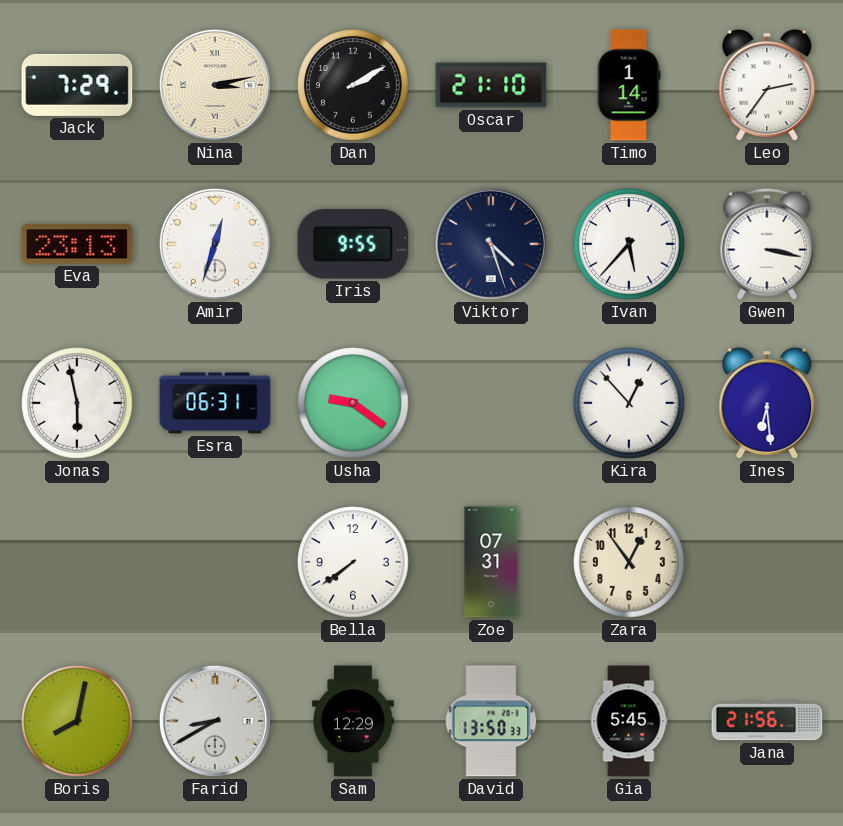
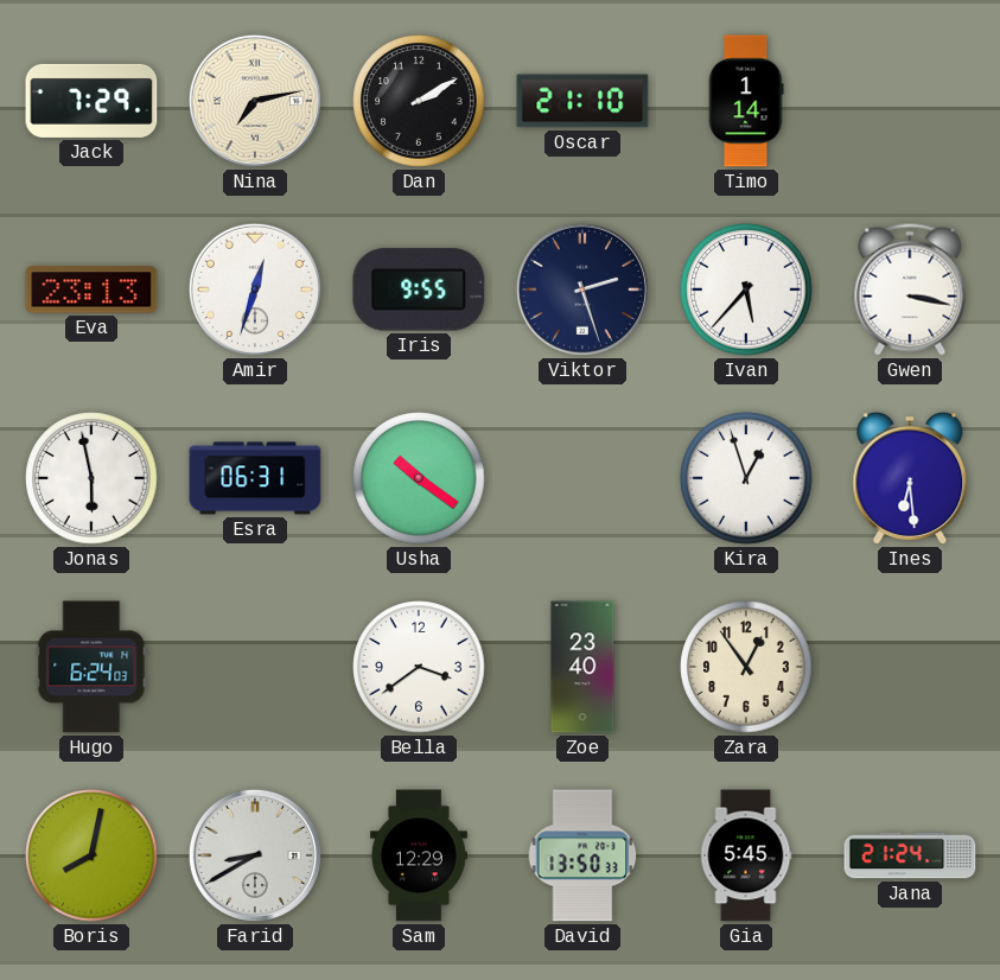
Nina: 3:13 -> 7:13
Leo: 2:36 -> none
Viktor: 4:27 -> 2:27
Usha: 9:21 -> 10:21
Kira: 12:53 -> 12:57
Hugo: none -> 6:24
Bella: 7:39 -> 3:39
Zoe: 07:31 -> 23:40
Jana: 21:56 -> 21:24
